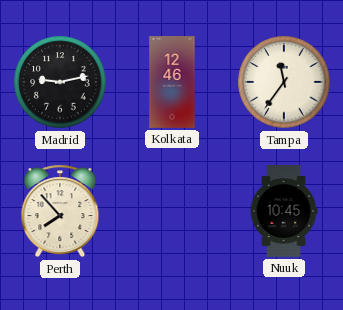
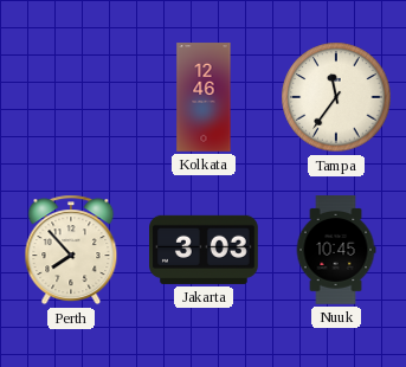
Madrid: 9:13 -> none
Jakarta: none -> 3:03
